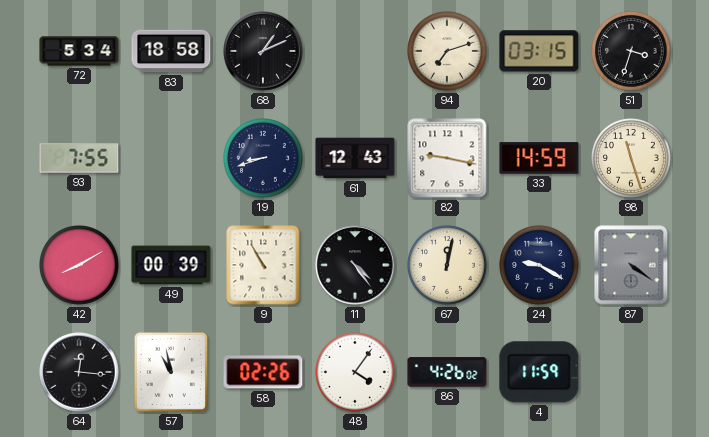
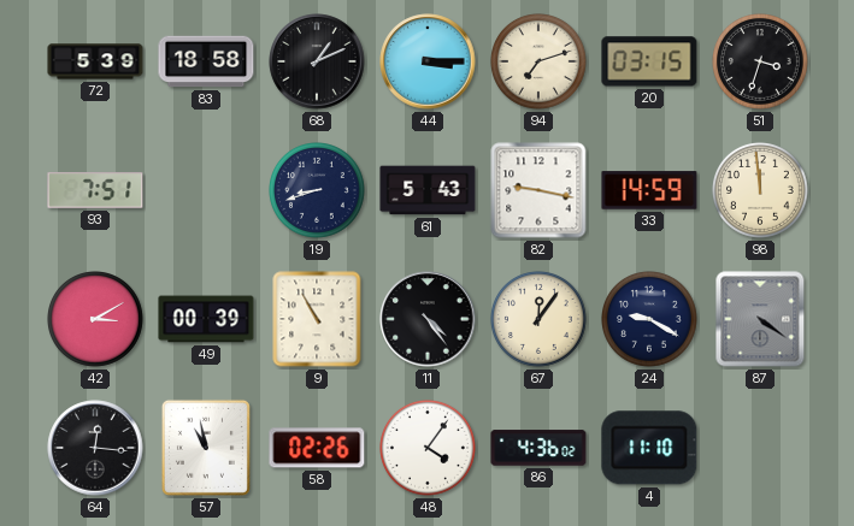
72: 5:34 -> 5:39
44: none -> 3:15
93: 7:55 -> 7:51
61: 12:43 -> 5:43
98: 11:27 -> 11:59
42: 8:10 -> 3:10
67: 12:02 -> 12:06
86: 4:26 -> 4:36
4: 11:59 -> 11:10
